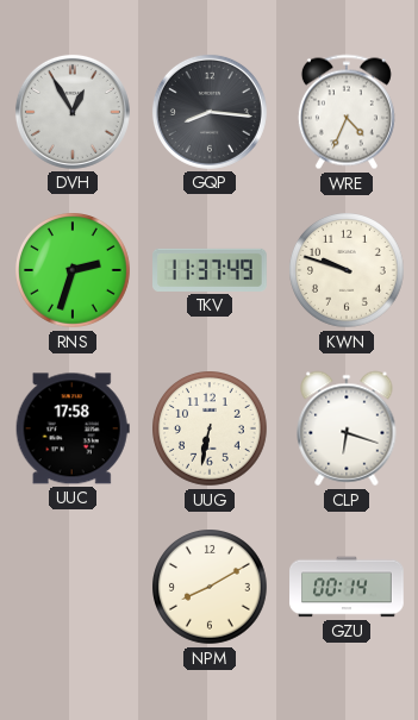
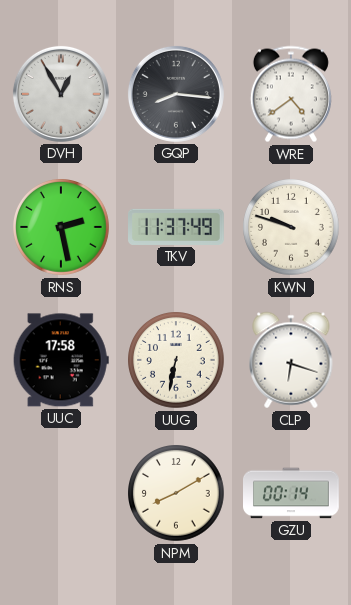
WRE: 4:34 -> 4:39
RNS: 2:33 -> 2:28
